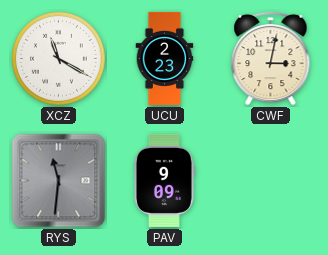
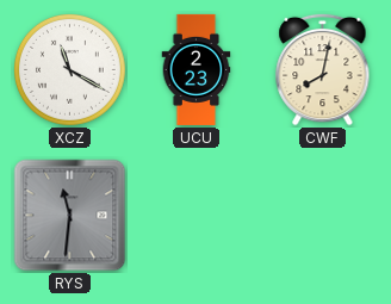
CWF: 3:02 -> 8:02
PAV: 9:09 -> none
